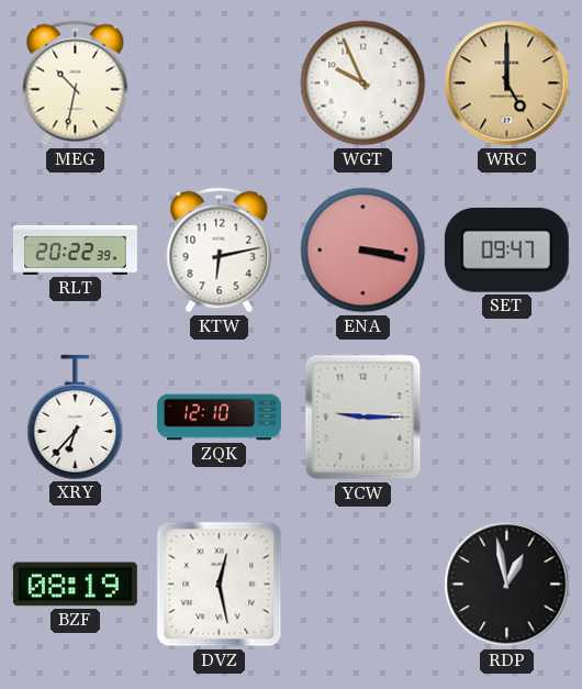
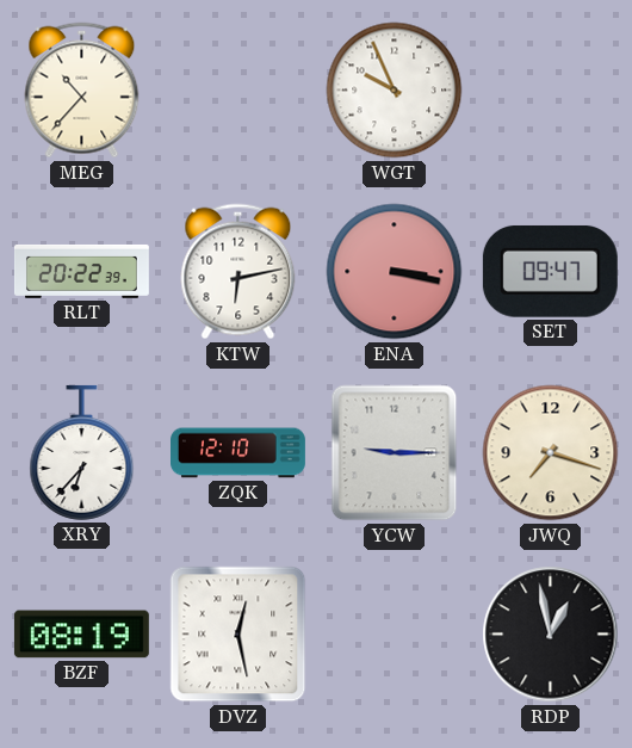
MEG: 10:32 -> 10:37
WRC: 5:00 -> none
JWQ: none -> 7:18
